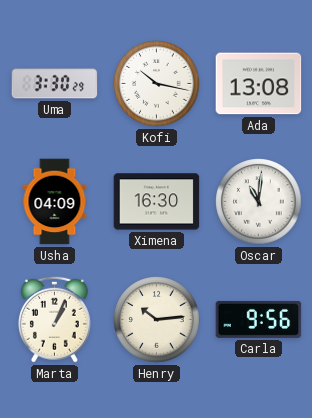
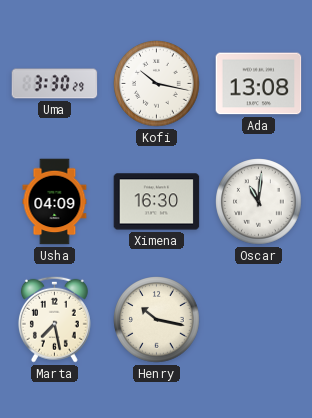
Marta: 1:04 -> 7:28
Henry: 10:14 -> 10:17
Carla: 9:56 -> none
